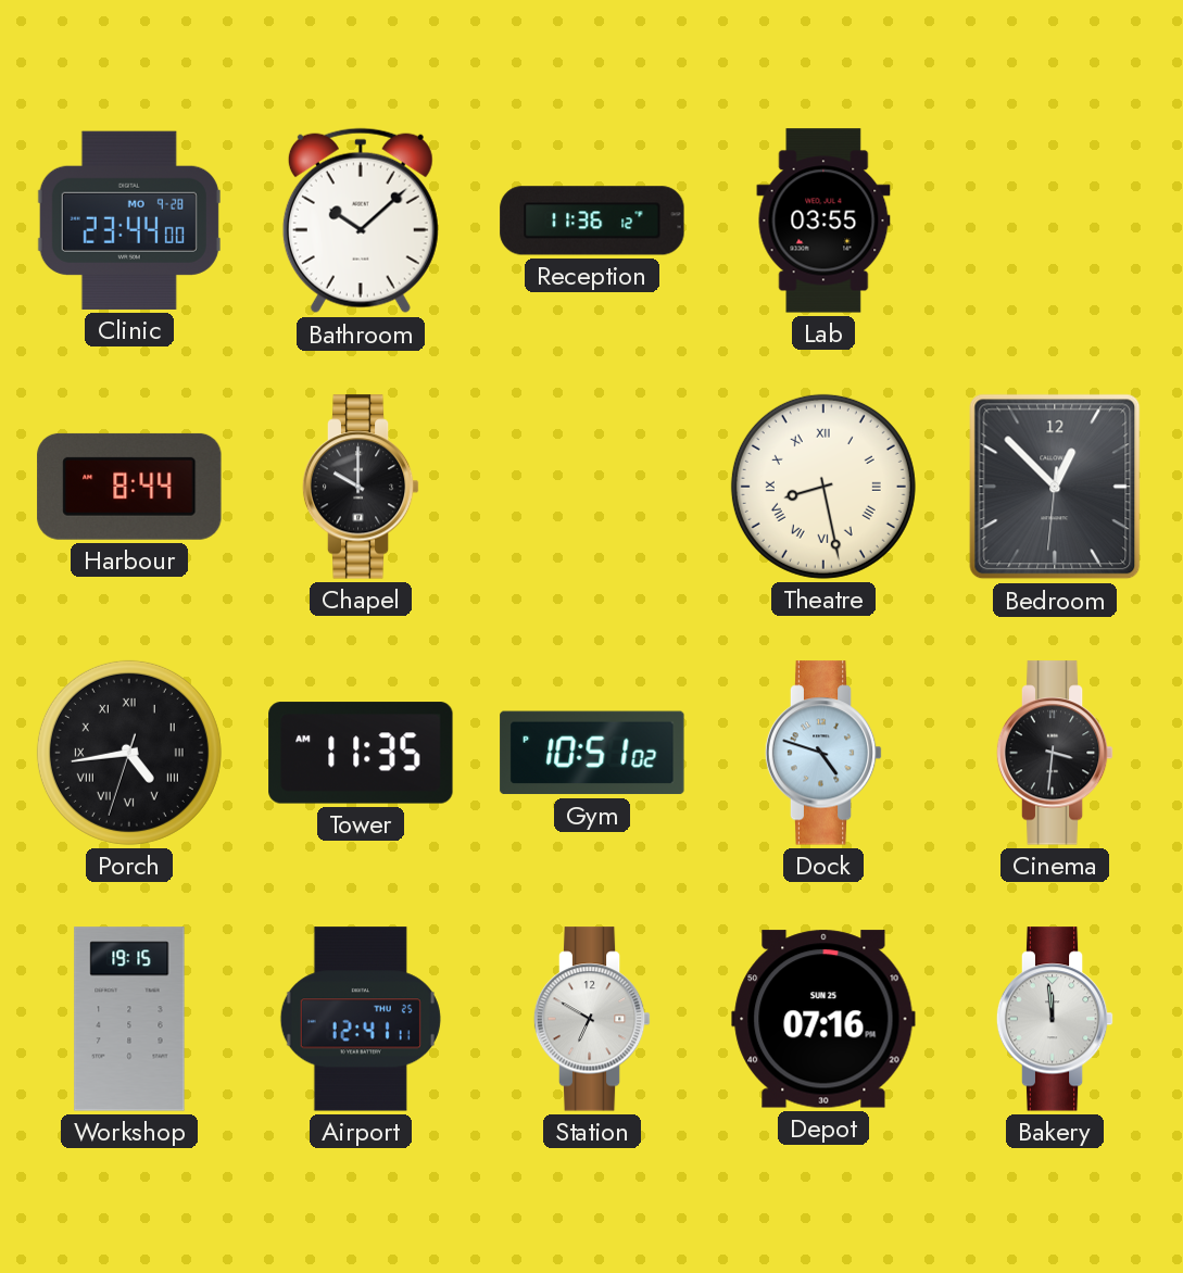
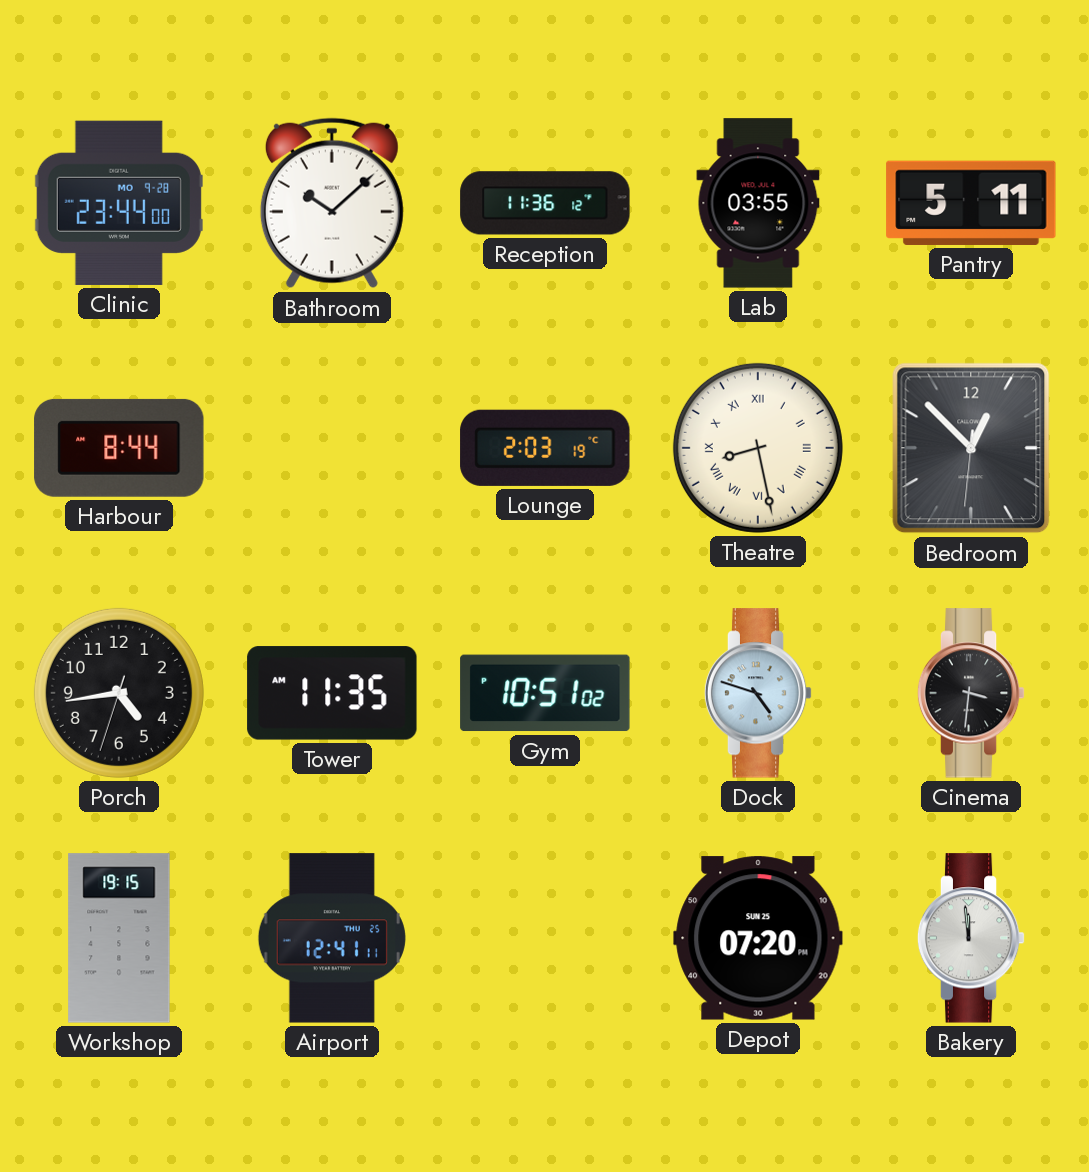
Pantry: none -> 5:11
Chapel: 10:00 -> none
Lounge: none -> 2:03
Porch numerals: Roman -> Arabic
Station: 6:50 -> none
Depot: 07:16 -> 07:20
